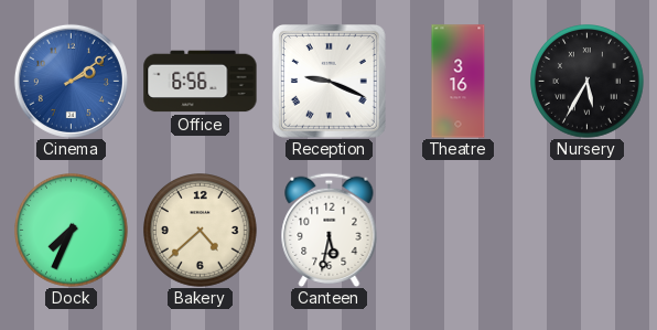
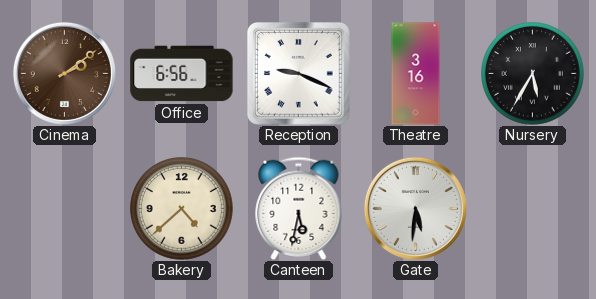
Cinema dial: blue -> brown
Dock: 7:34 -> none
Gate: none -> 5:31
